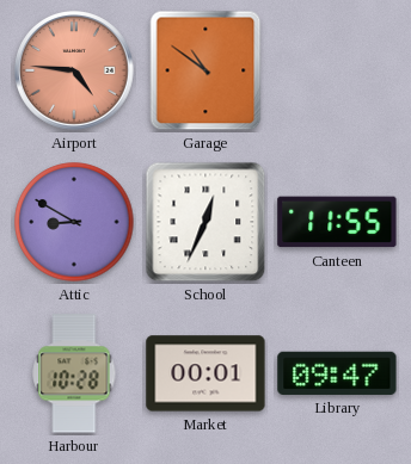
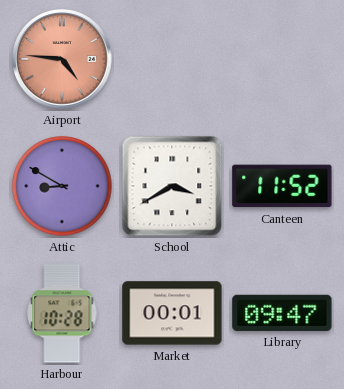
Garage: 10:51 -> none
School: 12:34 -> 3:40
Canteen: 11:55 -> 11:52
